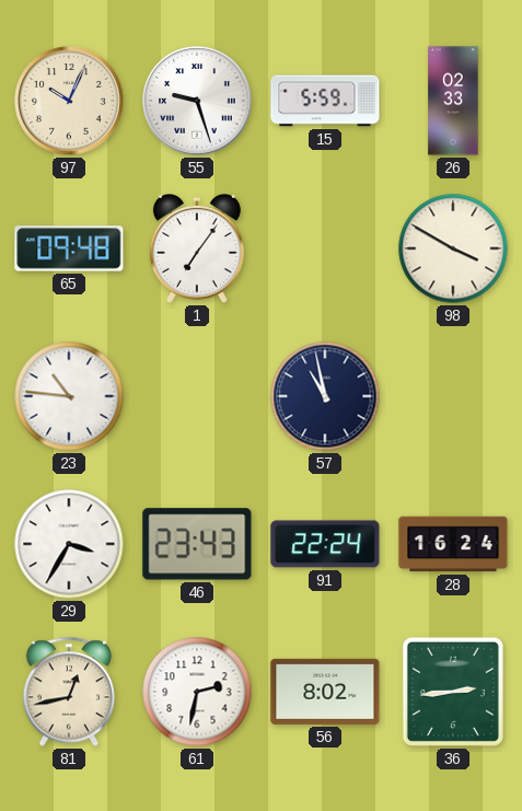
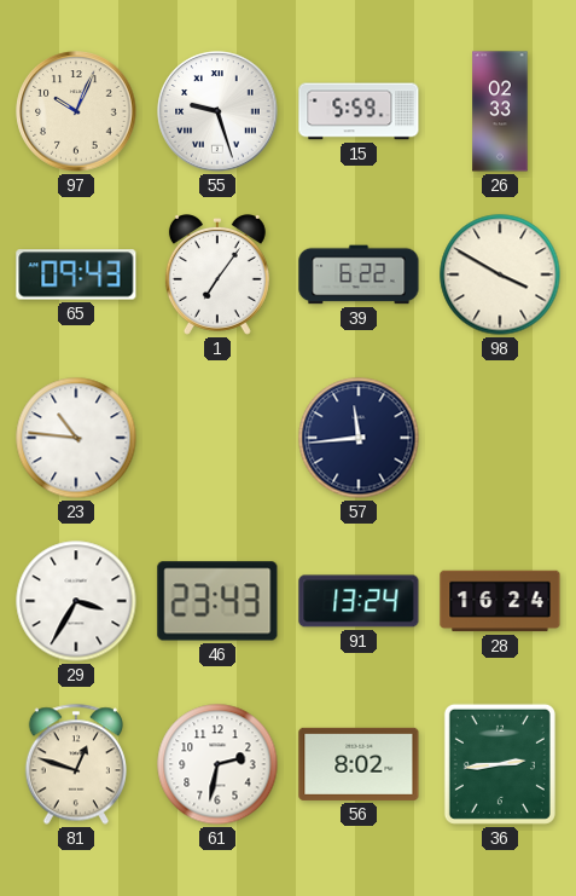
65: 09:48 -> 09:43
39: none -> 6:22
57: 10:58 -> 11:44
91: 22:24 -> 13:24
81: 12:43 -> 12:48
